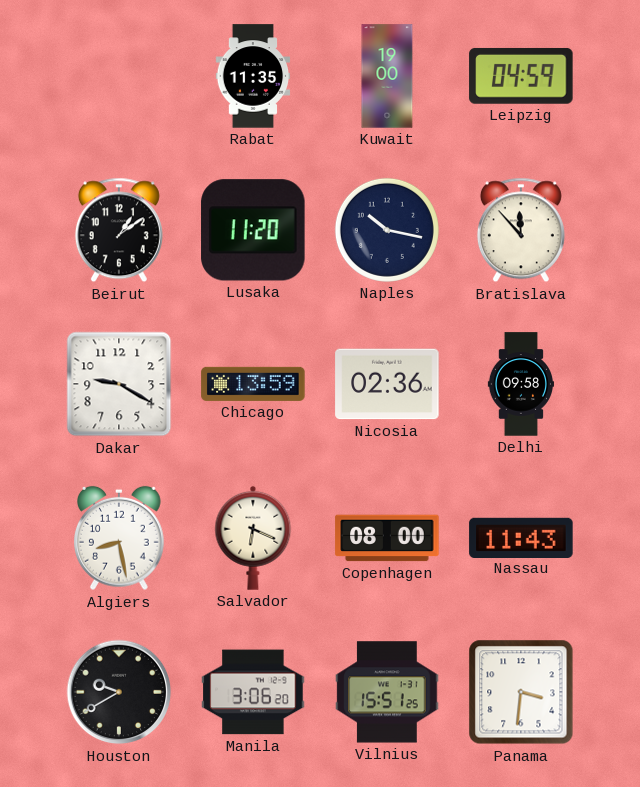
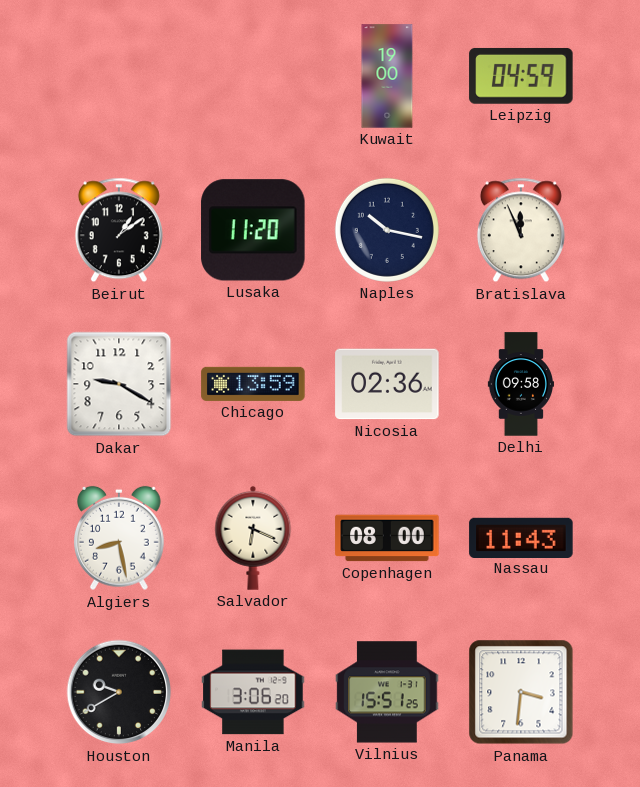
Rabat: 11:35 -> none
Bratislava: 11:53 -> 11:56
